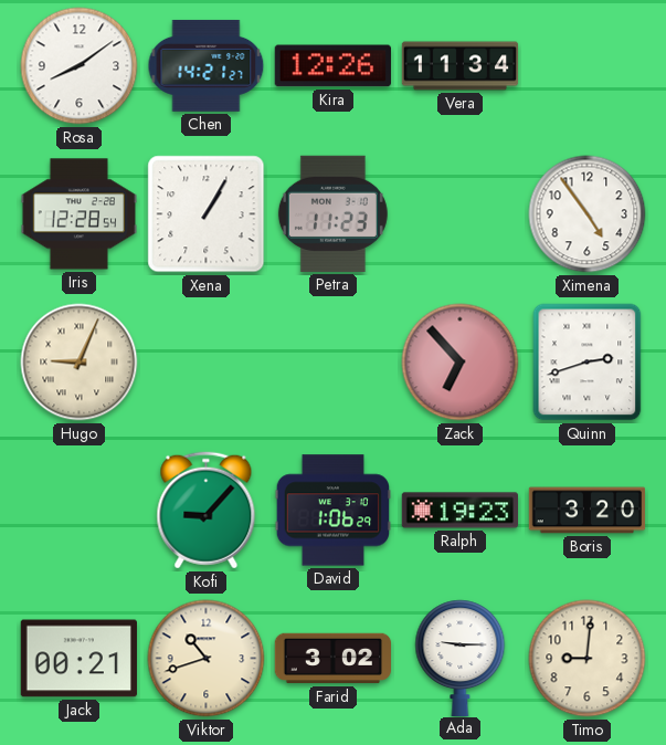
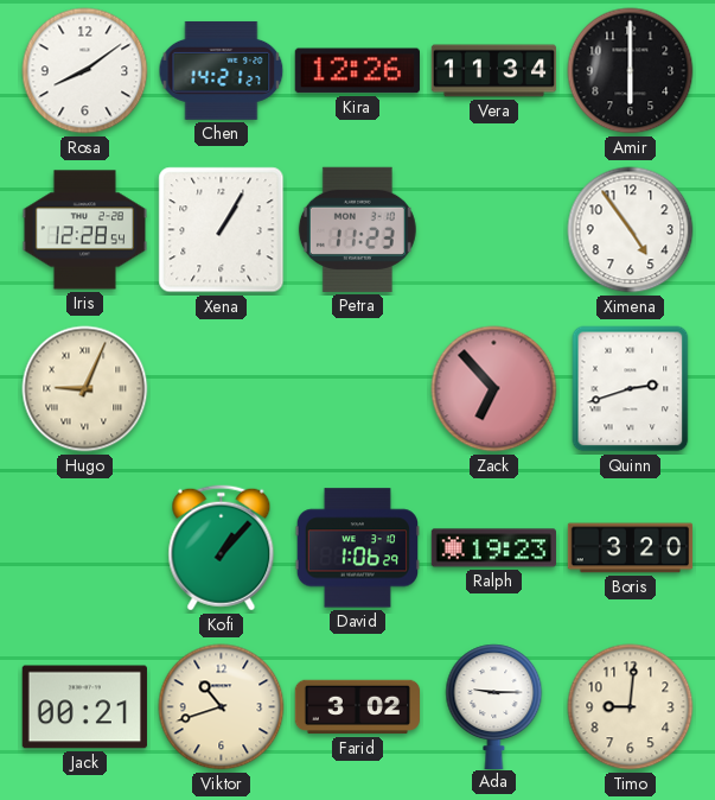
Amir: none -> 6:00
Kofi: 9:07 -> 1:07
